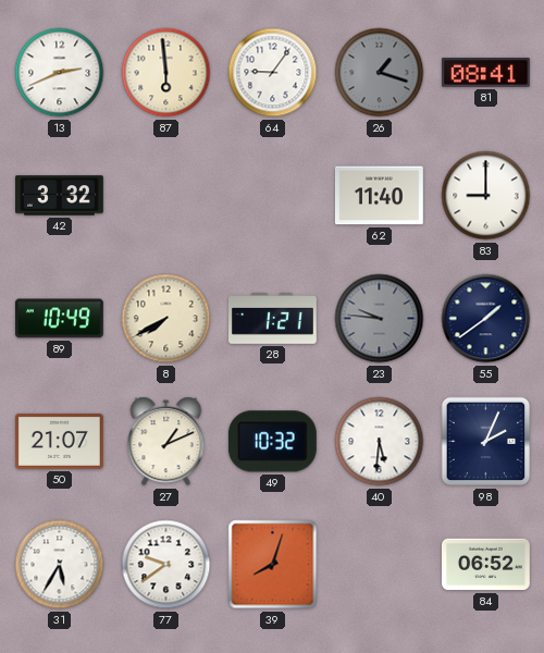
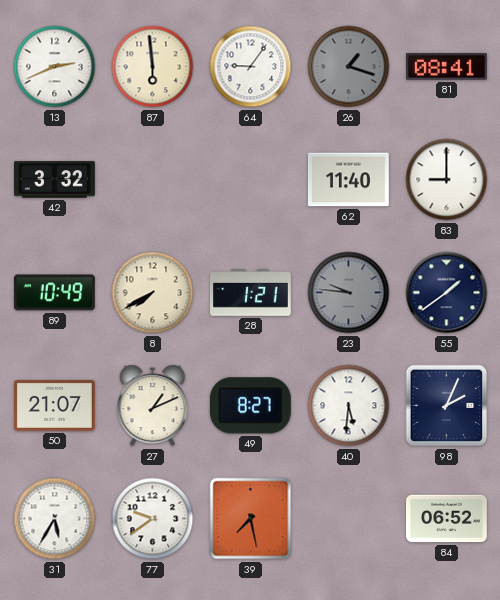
49: 10:32 -> 8:27
39: 8:03 -> 7:28
